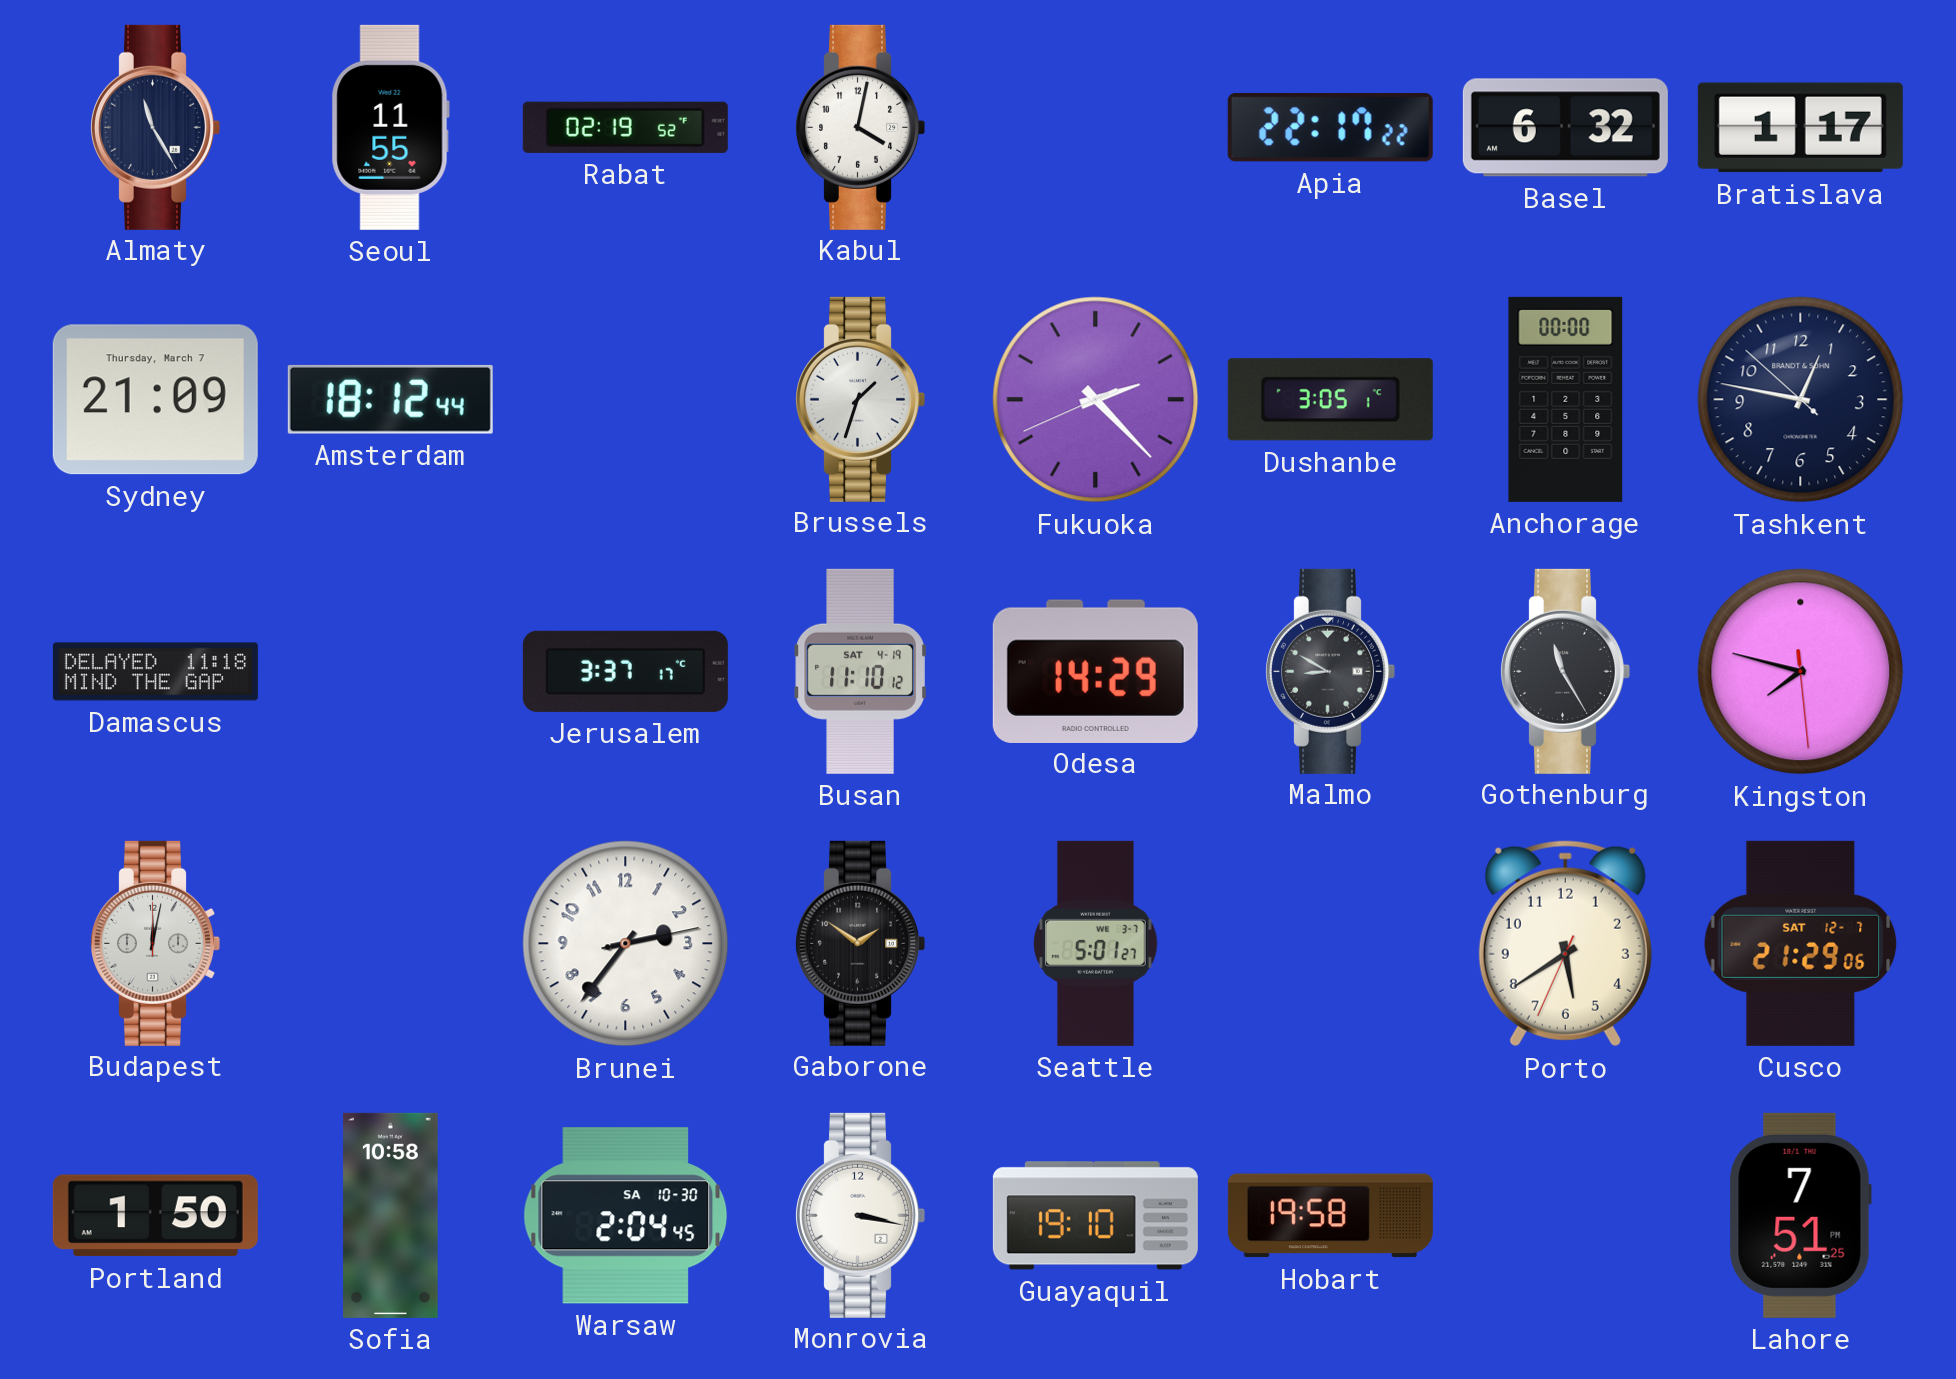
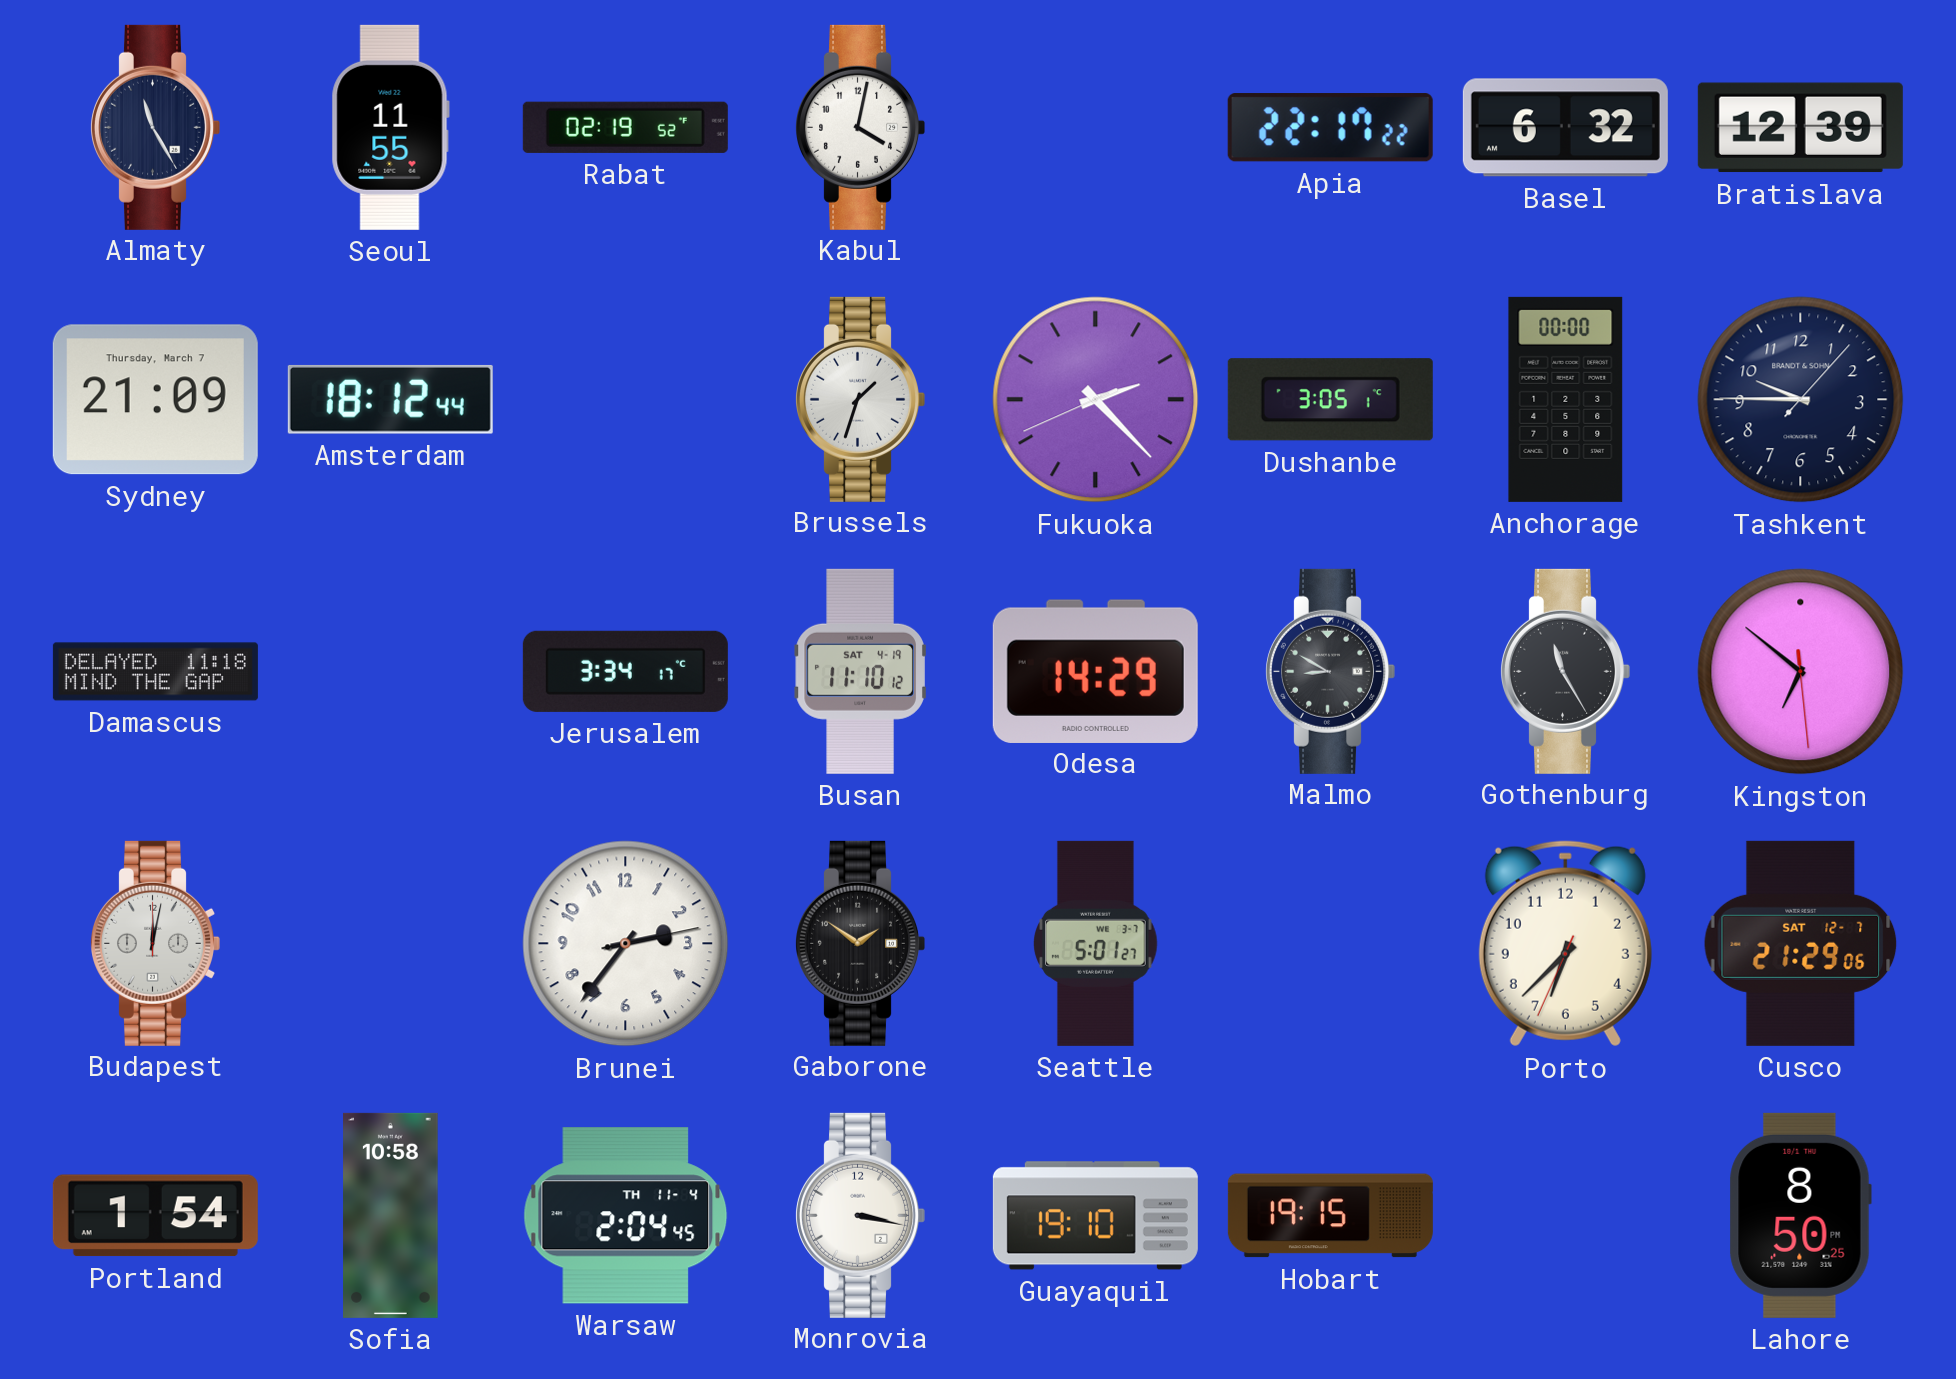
Bratislava: 1:17 -> 12:39
Tashkent: 12:46 -> 9:45
Jerusalem: 3:37 -> 3:34
Kingston: 7:47 -> 6:51
Porto: 5:39 -> 6:37
Portland: 1:50 -> 1:54
Warsaw date: SA 10-30 -> TH 11-4
Hobart: 19:58 -> 19:15
Lahore: 7:51 -> 8:50
